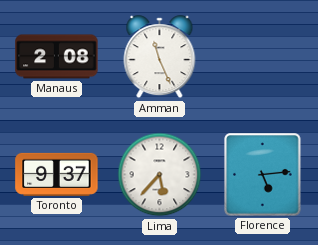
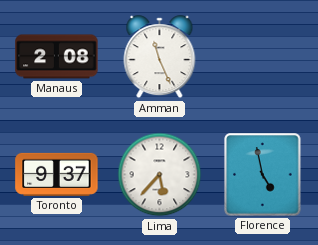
Florence: 5:14 -> 4:58
